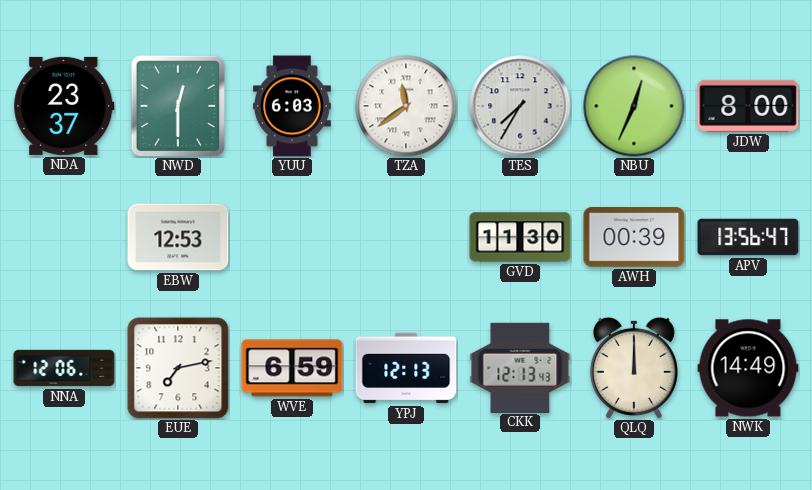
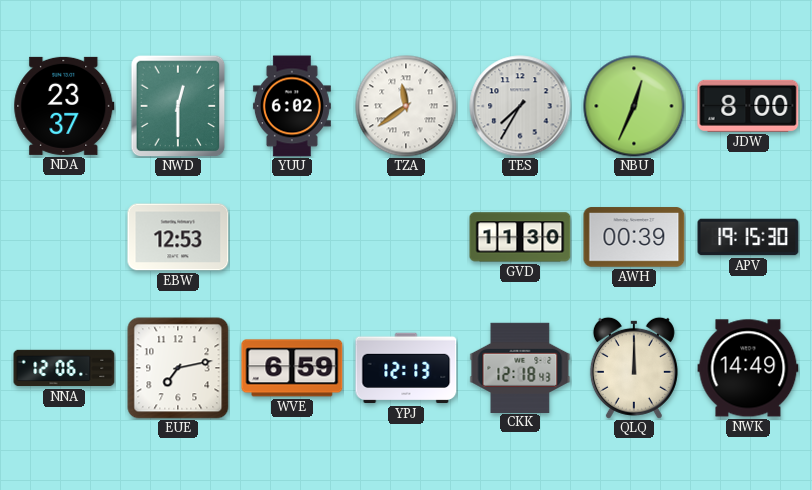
YUU: 6:03 -> 6:02
APV: 13:56 -> 19:15
CKK: 12:13 -> 12:18
